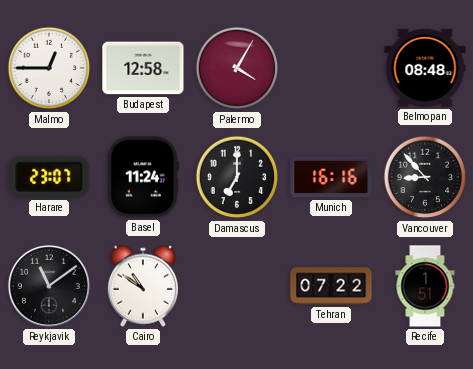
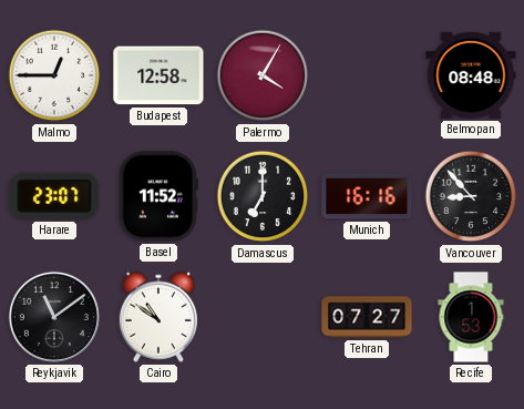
Basel: 11:24 -> 11:52
Tehran: 07:22 -> 07:27
Recife: 1:51 -> 1:53
